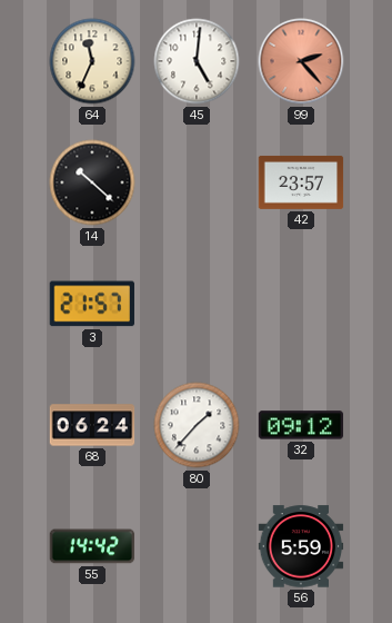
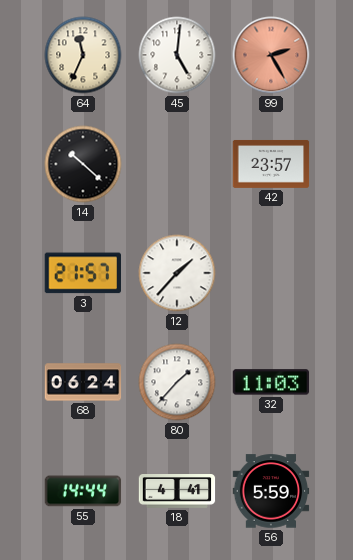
99: 2:23 -> 2:25
12: none -> 1:37
32: 09:12 -> 11:03
55: 14:42 -> 14:44
18: none -> 4:41
